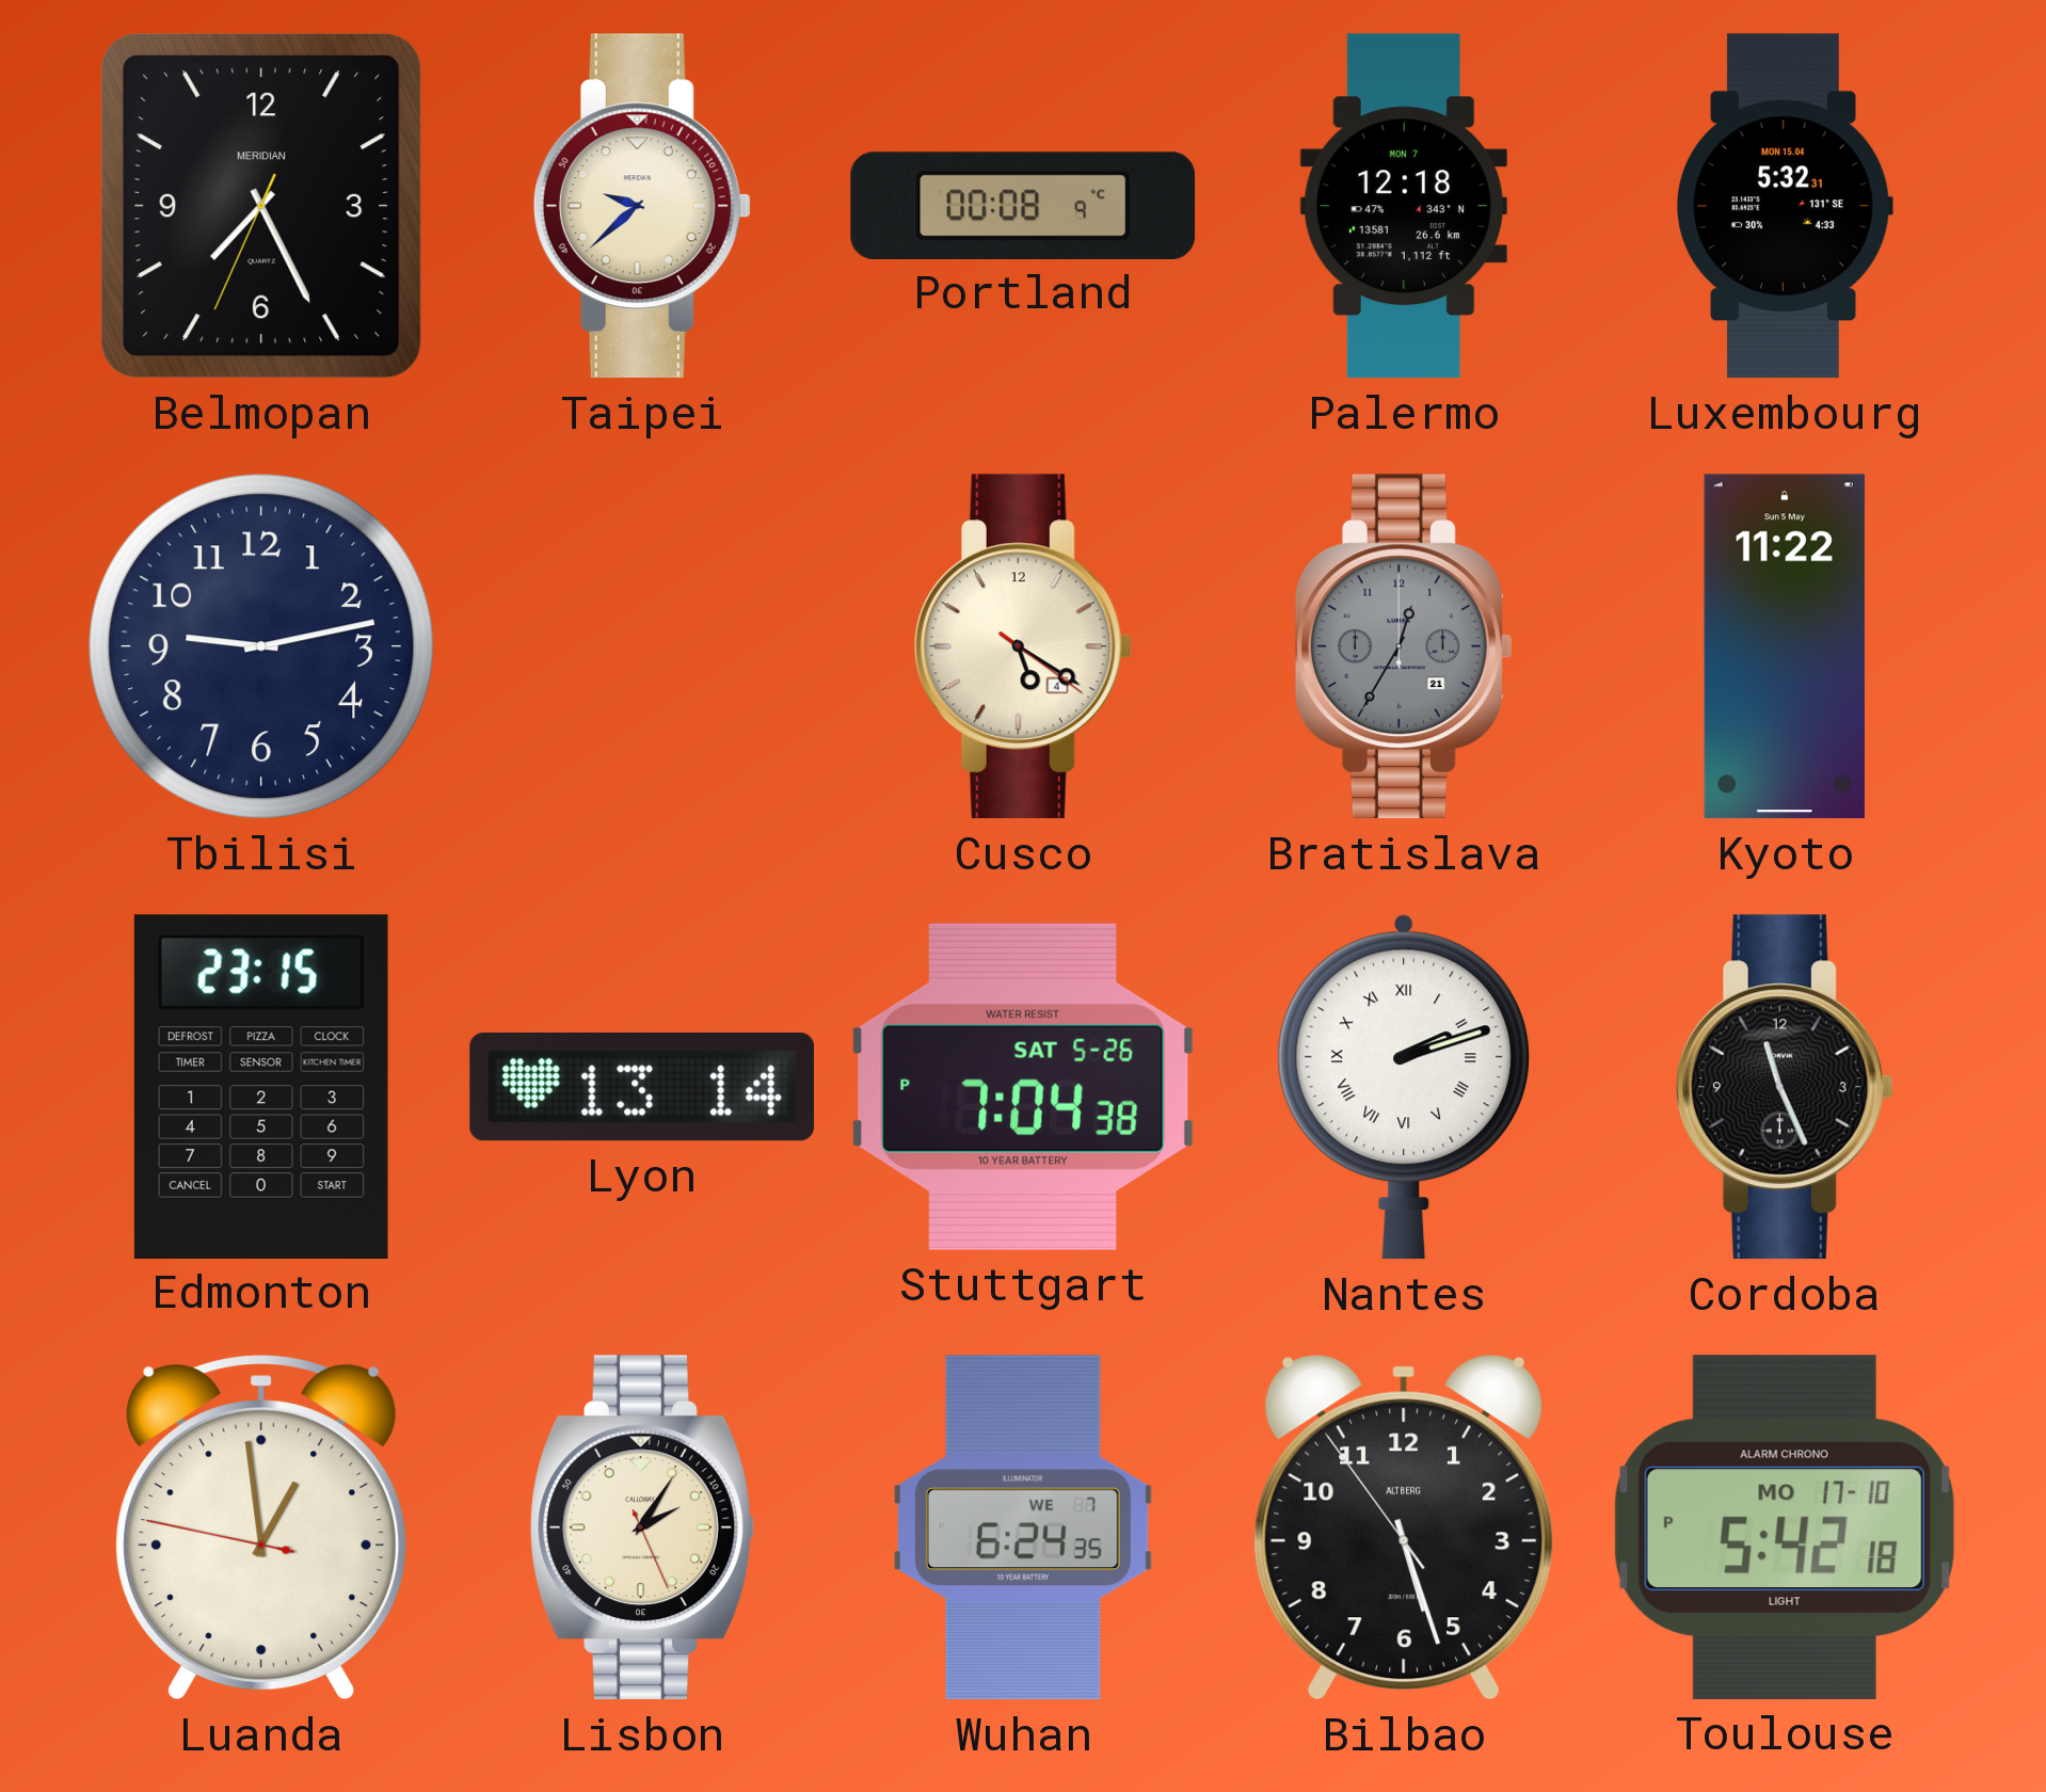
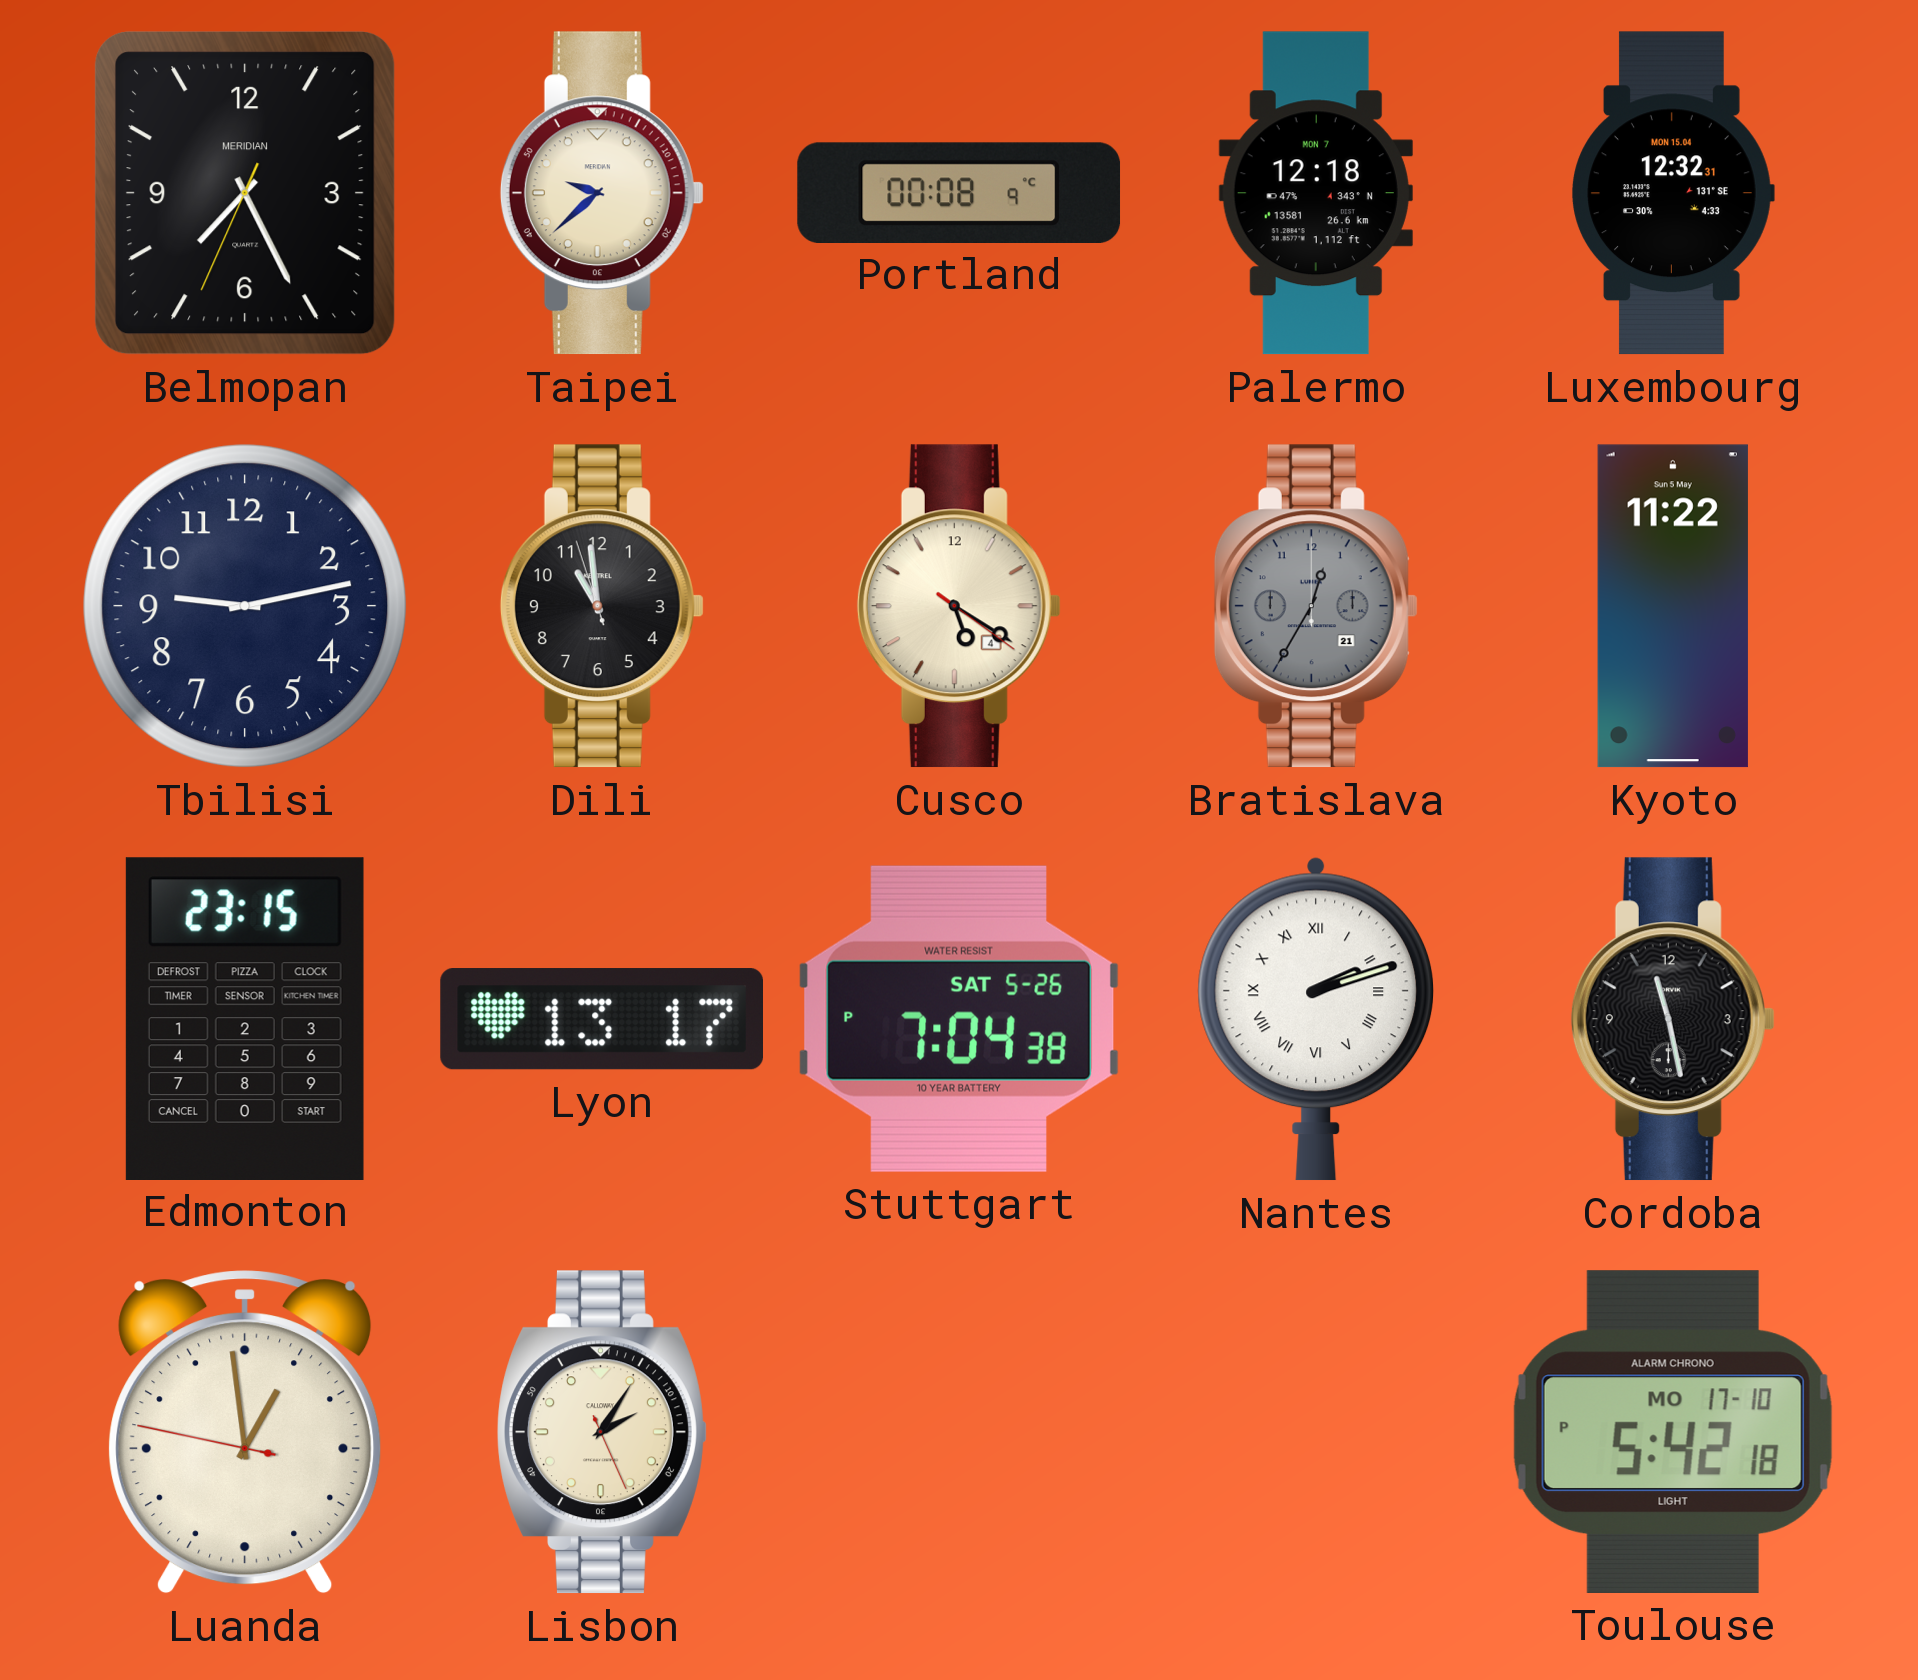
Luxembourg: 5:32 -> 12:32
Dili: none -> 10:58
Lyon: 13:14 -> 13:17
Cordoba: 11:26 -> 11:28
Wuhan: 6:24 -> none
Bilbao: 5:26 -> none
